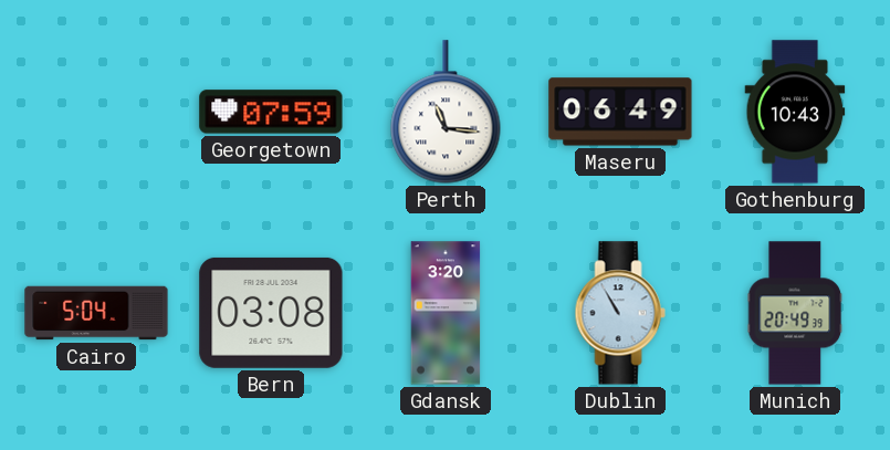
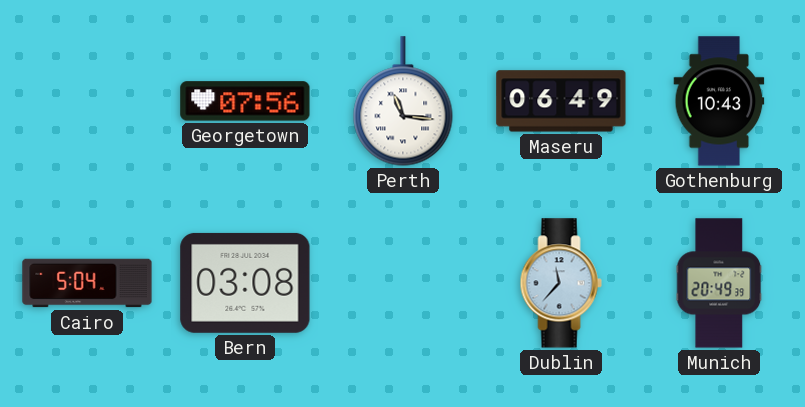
Georgetown: 07:59 -> 07:56
Gdansk: 3:20 -> none
Dublin: 10:55 -> 11:37
